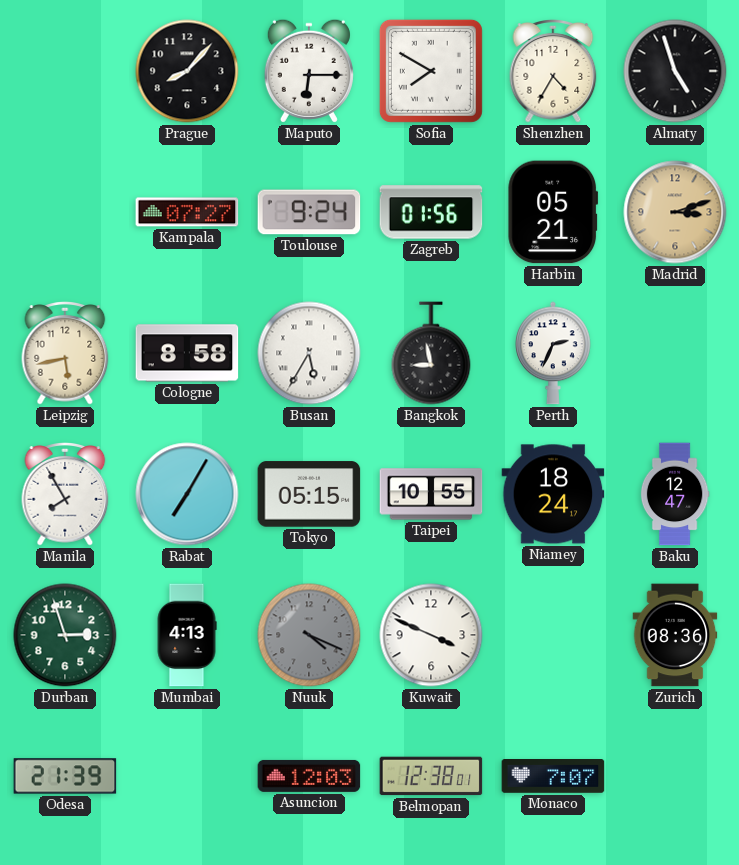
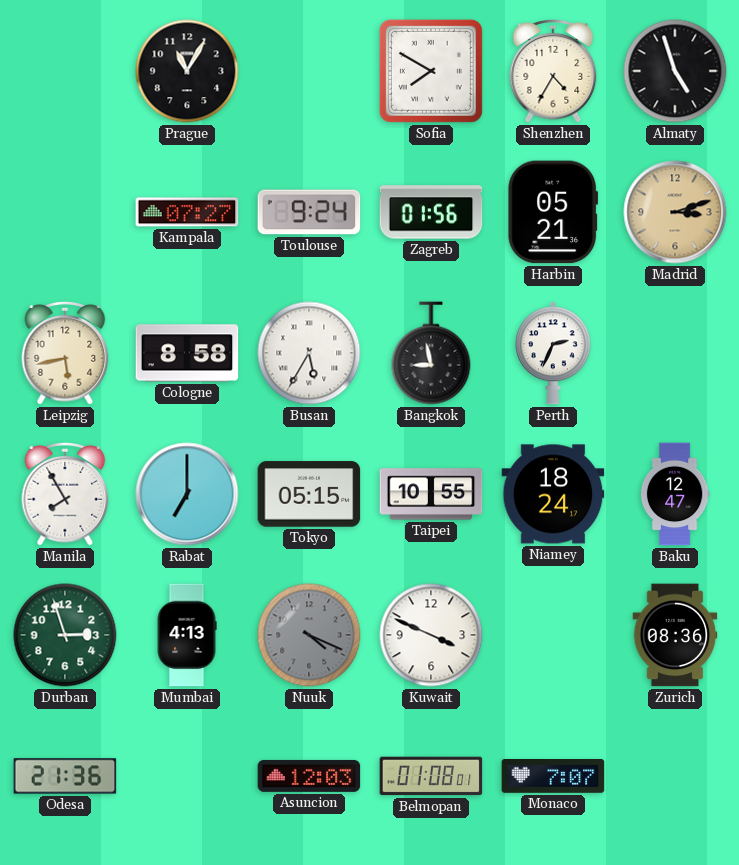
Prague: 8:07 -> 11:05
Maputo: 6:15 -> none
Rabat: 7:05 -> 7:00
Odesa: 21:39 -> 21:36
Belmopan: 12:38 -> 01:08
